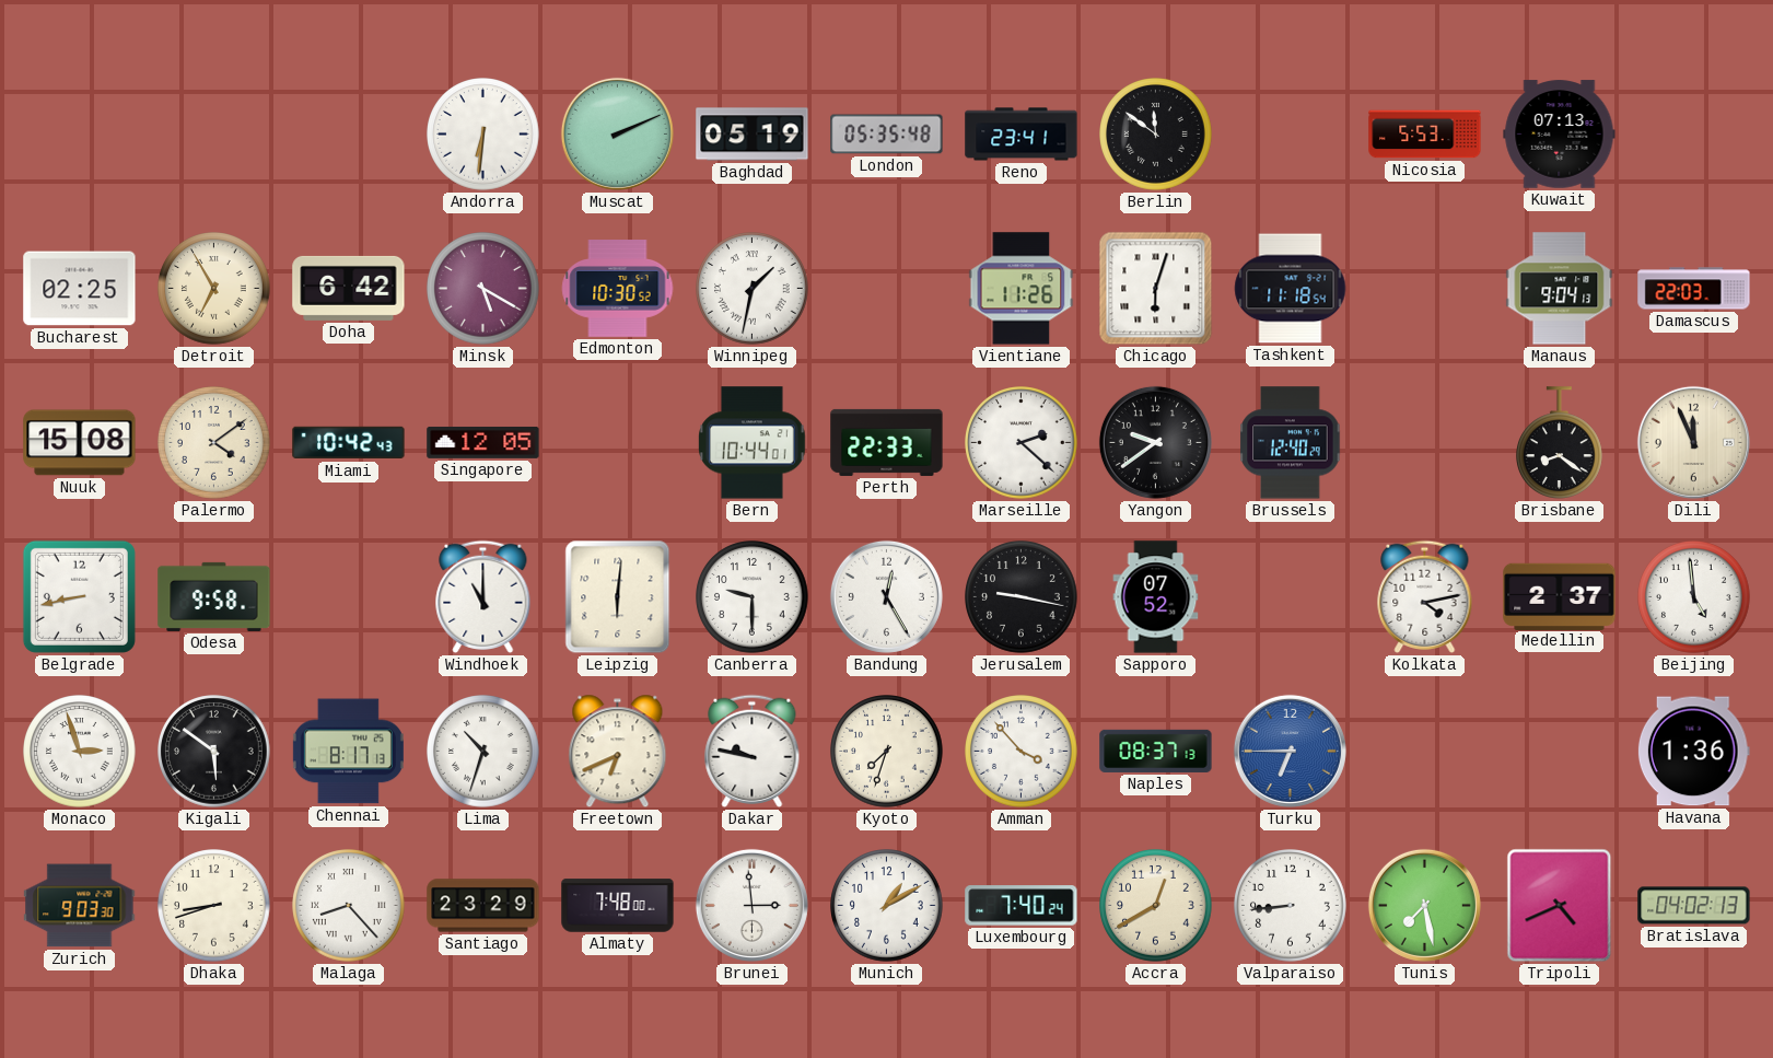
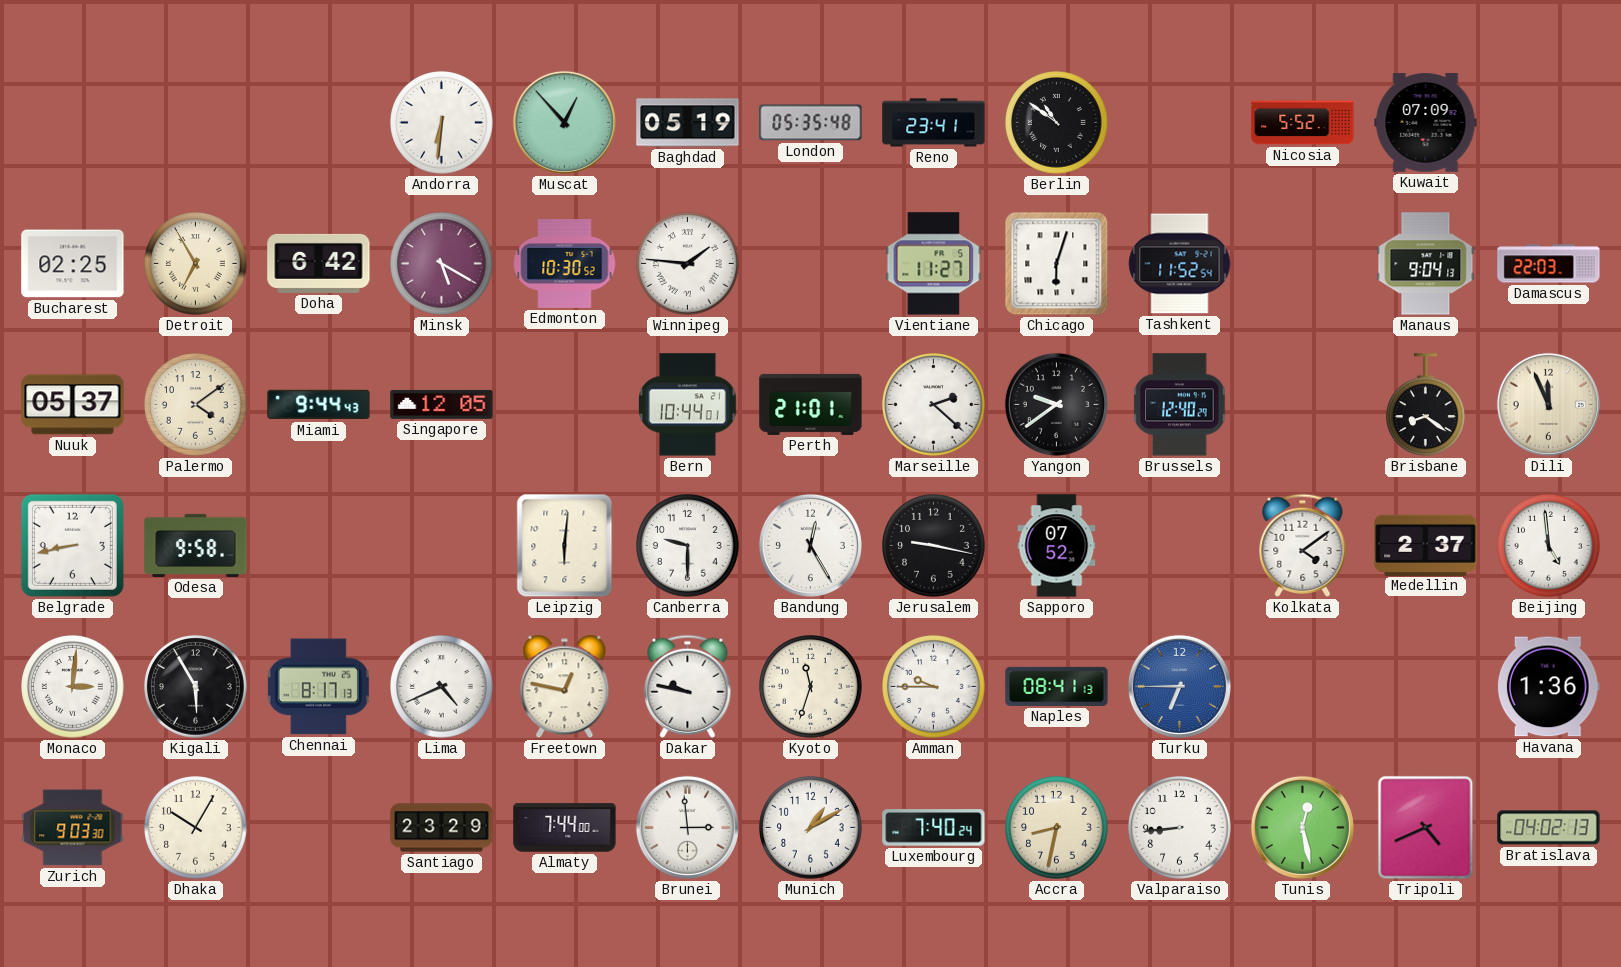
Muscat: 2:11 -> 12:53
Berlin: 11:51 -> 10:51
Nicosia: 5:53 -> 5:52
Kuwait: 07:13 -> 07:09
Winnipeg: 1:32 -> 1:46
Vientiane: 11:26 -> 11:27
Tashkent: 11:18 -> 11:52
Nuuk: 15:08 -> 05:37
Miami: 10:42 -> 9:44
Perth: 22:33 -> 21:01
Windhoek: 11:00 -> none
Kolkata: 4:13 -> 4:09
Monaco: 2:57 -> 3:01
Kigali: 5:51 -> 5:55
Lima: 10:33 -> 4:41
Freetown: 6:41 -> 12:47
Kyoto: 7:33 -> 11:33
Amman: 3:53 -> 9:45
Naples: 08:37 -> 08:41
Dhaka: 8:42 -> 10:05
Malaga: 8:23 -> none
Almaty: 7:48 -> 7:44
Accra: 12:40 -> 8:32
Tunis: 7:28 -> 12:28
